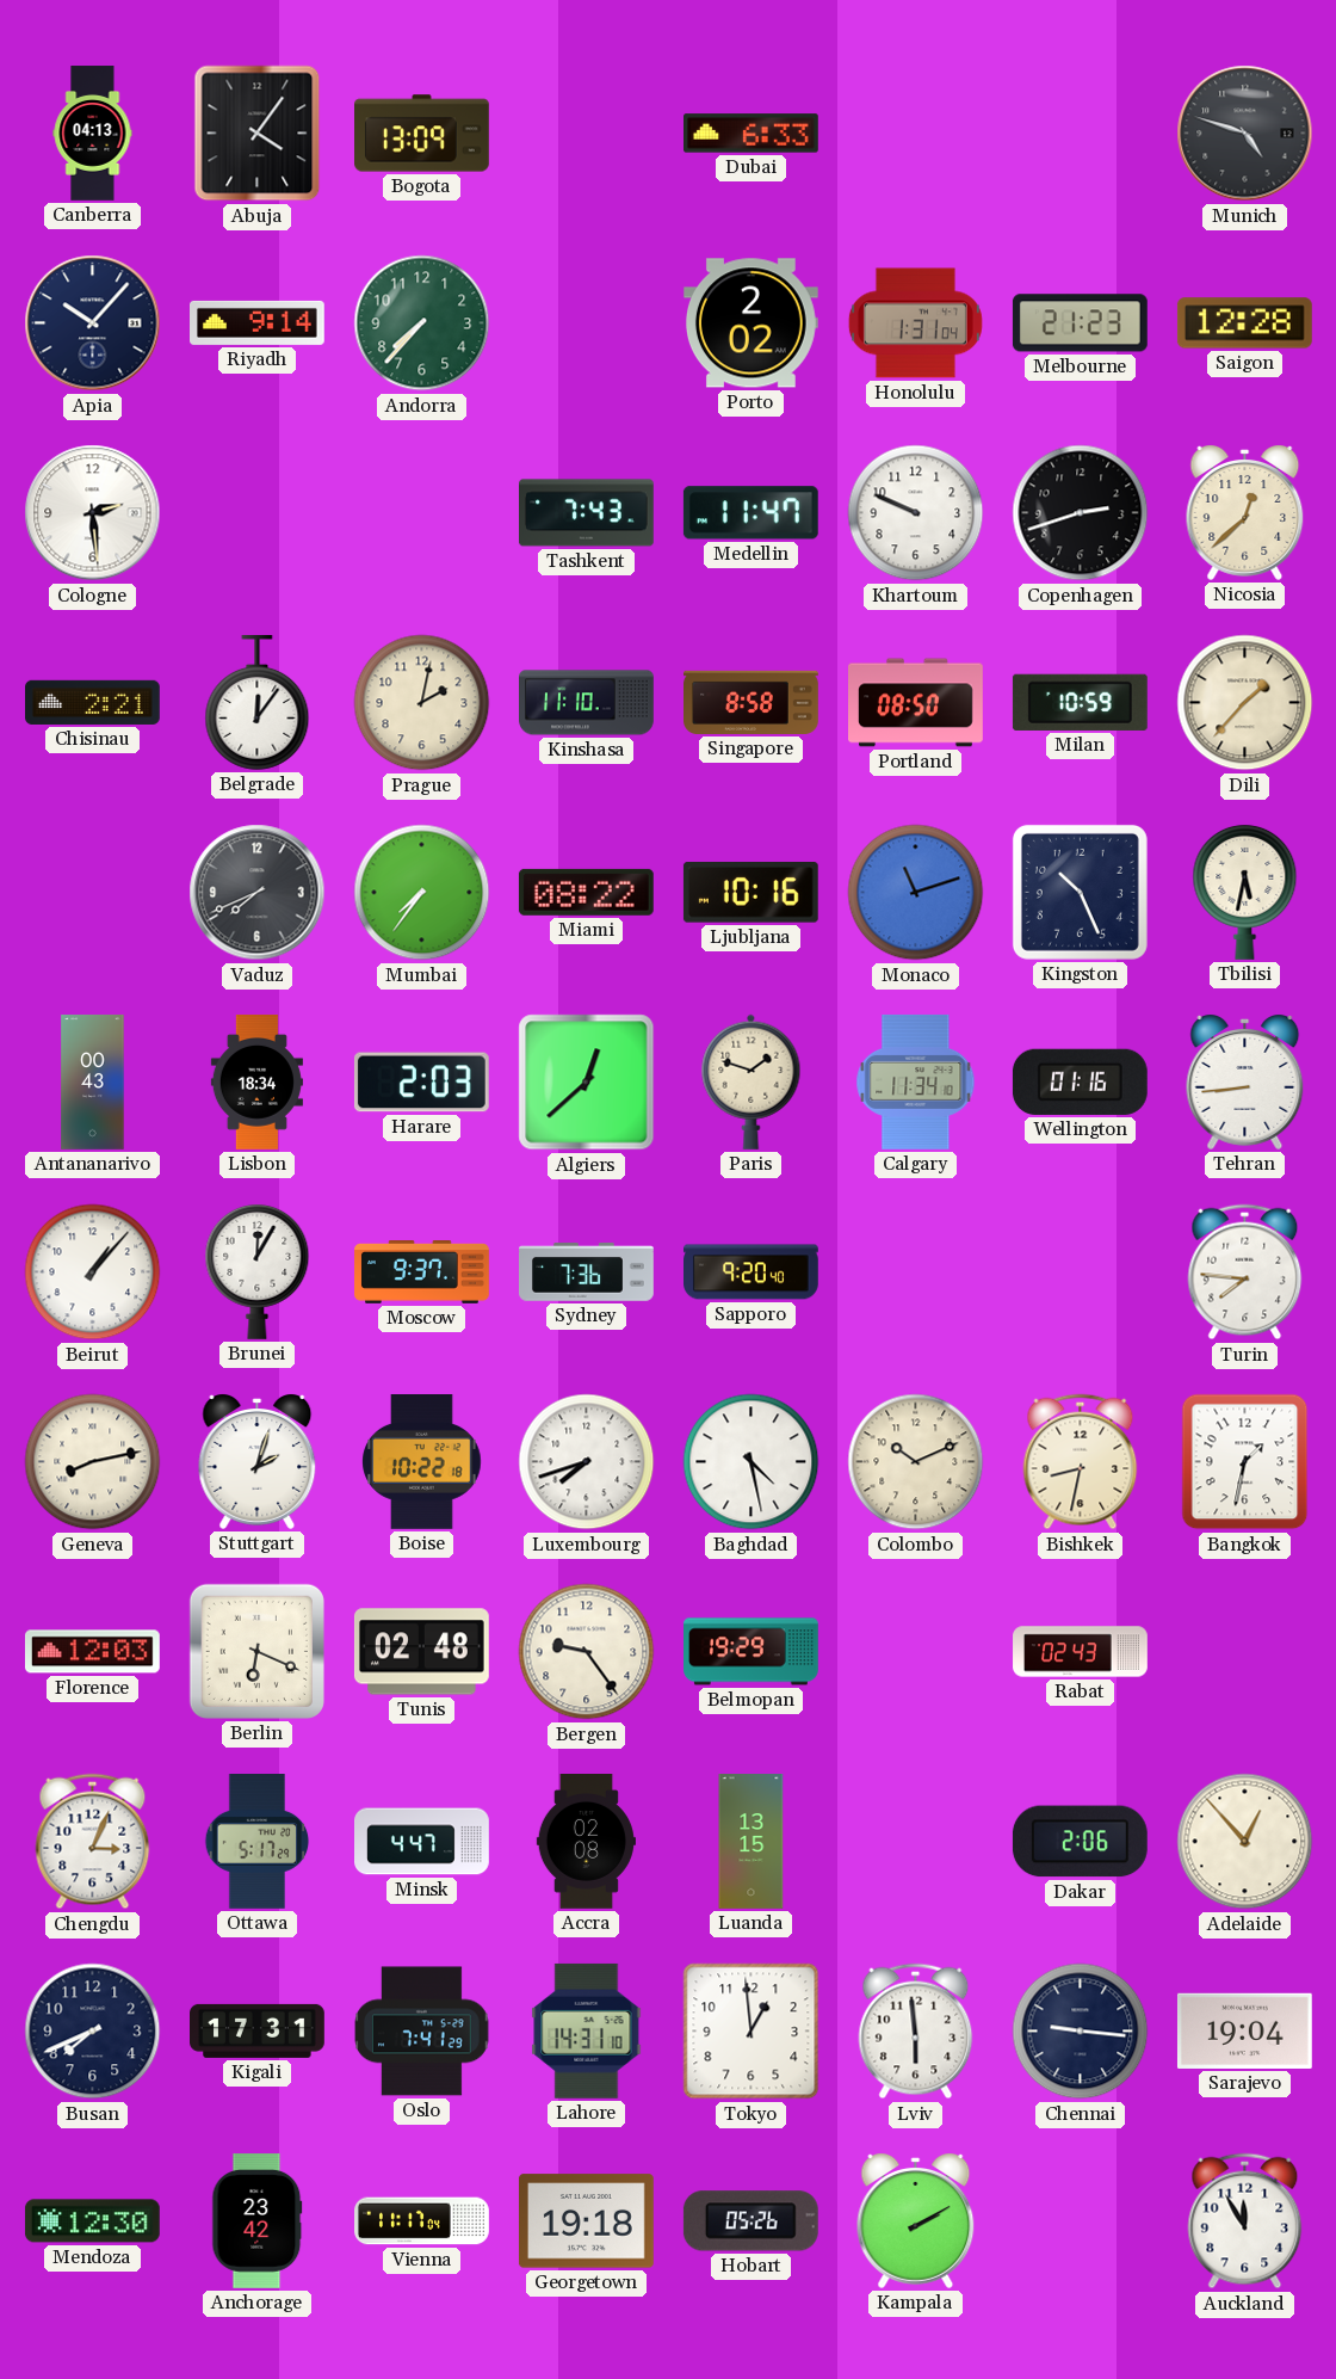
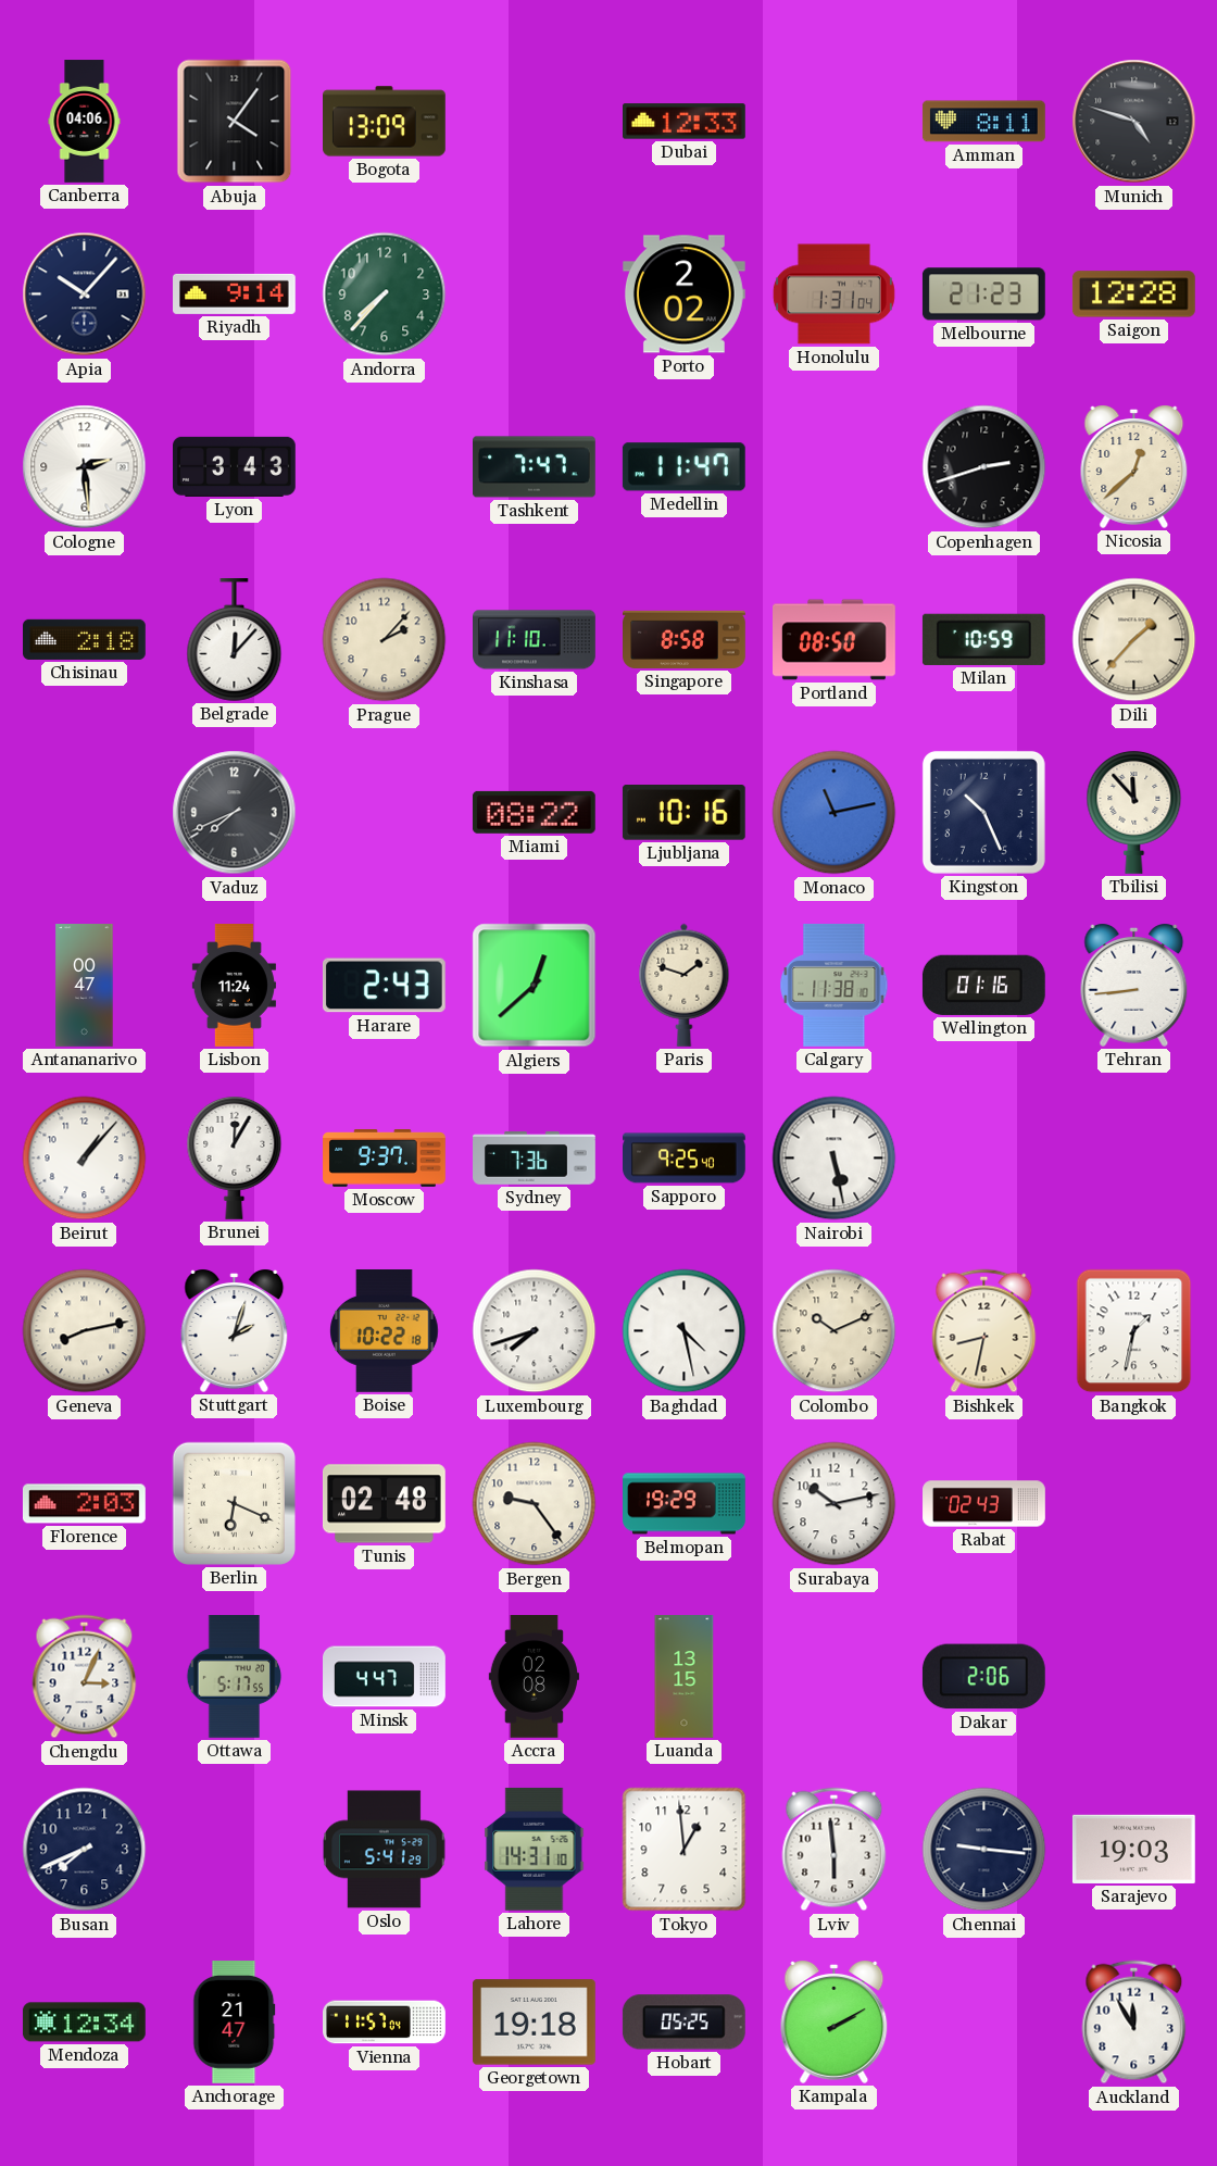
Canberra: 04:13 -> 04:06
Dubai: 6:33 -> 12:33
Amman: none -> 8:11
Lyon: none -> 3:43
Tashkent: 7:43 -> 7:47
Khartoum: 9:49 -> none
Chisinau: 2:21 -> 2:18
Belgrade: 12:06 -> 12:07
Prague: 2:02 -> 2:07
Mumbai: 7:36 -> none
Monaco: 11:12 -> 11:13
Tbilisi: 5:32 -> 11:53
Antananarivo: 00:43 -> 00:47
Lisbon: 18:34 -> 11:24
Harare: 2:03 -> 2:43
Calgary: 11:34 -> 11:38
Sapporo: 9:20 -> 9:25
Nairobi: none -> 5:28
Turin: 7:46 -> none
Florence: 12:03 -> 2:03
Surabaya: none -> 10:13
Ottawa: 5:17:29 -> 5:17:55
Adelaide: 12:53 -> none
Kigali: 17:31 -> none
Oslo: 7:41 -> 5:41
Sarajevo: 19:04 -> 19:03
Mendoza: 12:30 -> 12:34
Anchorage: 23:42 -> 21:47
Vienna: 11:17 -> 11:57
Hobart: 05:26 -> 05:25
